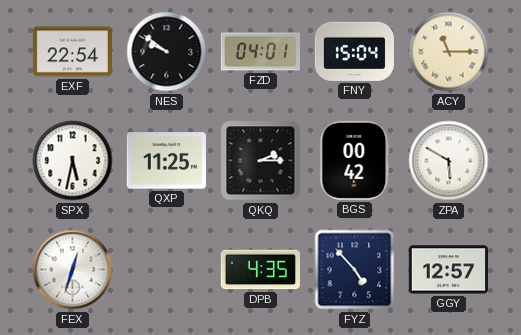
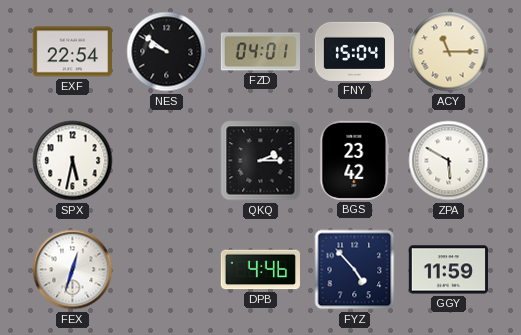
QXP: 11:25 -> none
BGS: 00:42 -> 23:42
DPB: 4:35 -> 4:46
GGY: 12:57 -> 11:59
